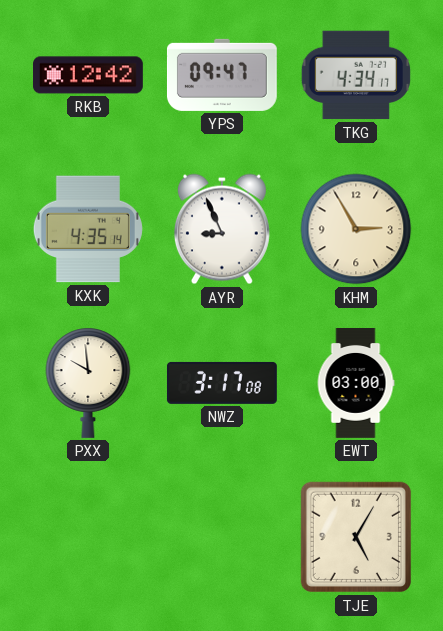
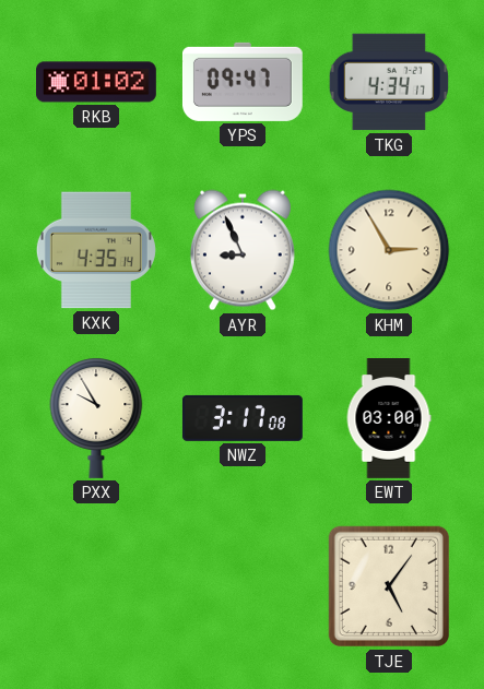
RKB: 12:42 -> 01:02
PXX: 9:59 -> 9:55
TJE: 5:05 -> 5:06
